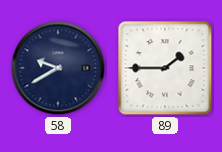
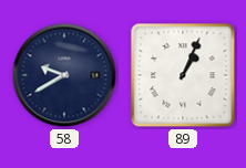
89: 1:45 -> 1:04
